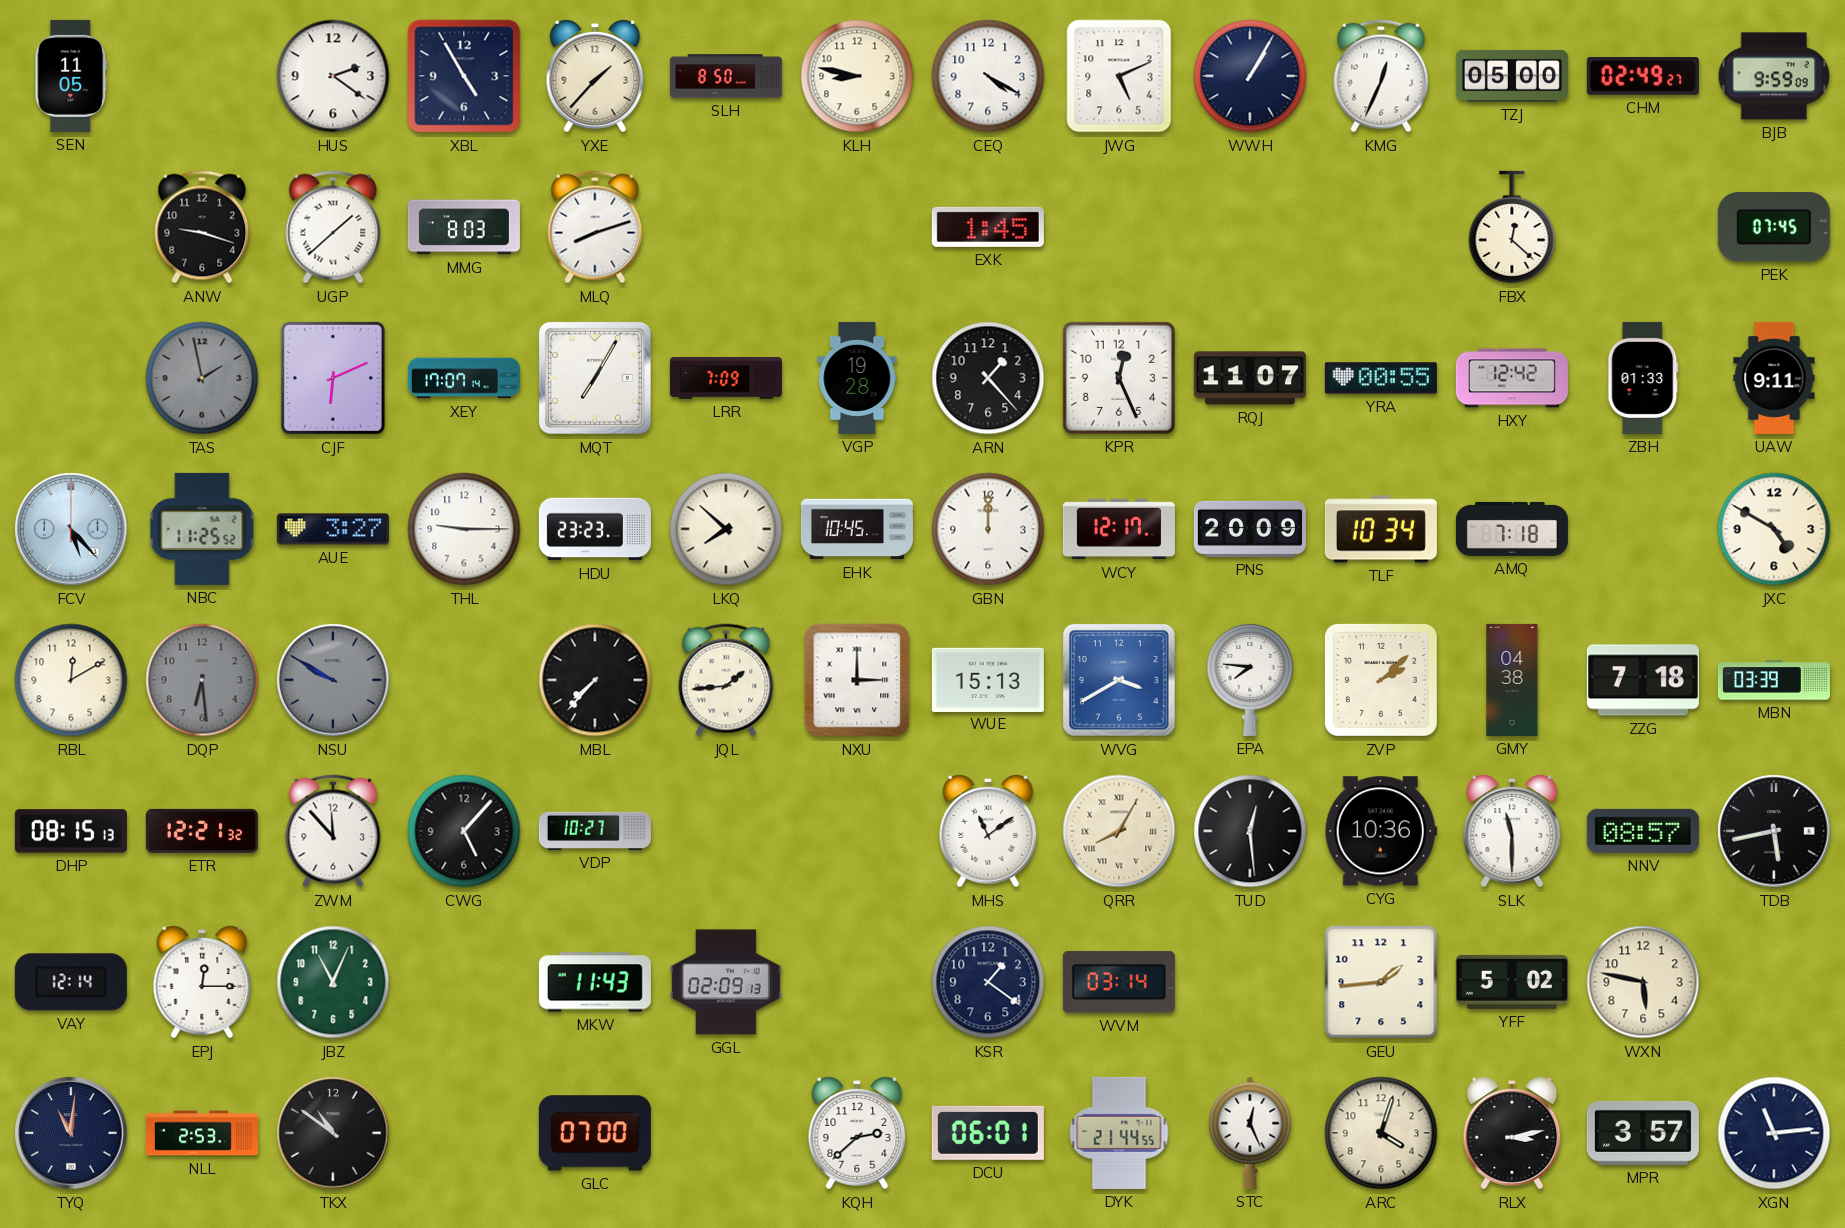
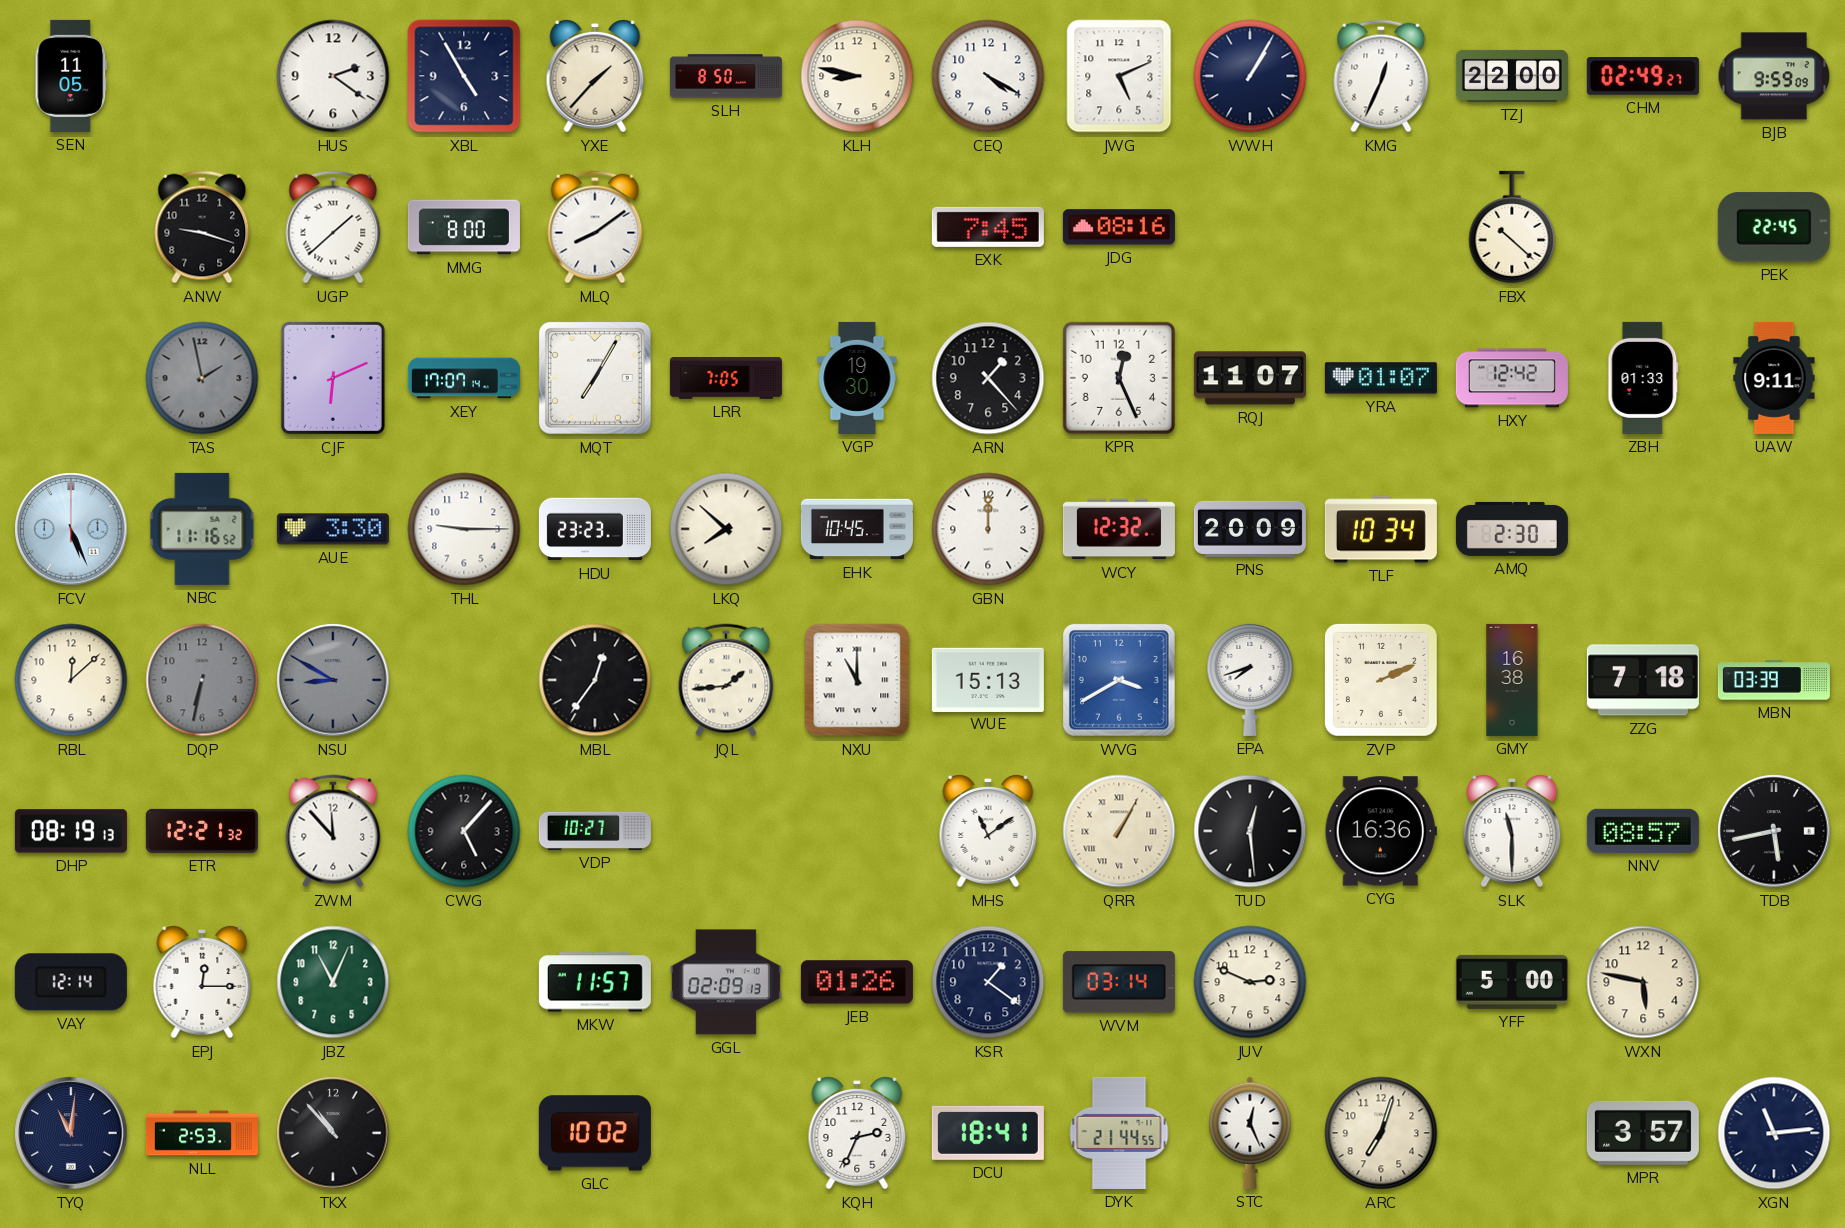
TZJ: 05:00 -> 22:00
MMG: 8:03 -> 8:00
MLQ: 8:12 -> 8:09
EXK: 1:45 -> 7:45
JDG: none -> 08:16
FBX: 12:22 -> 10:22
PEK: 07:45 -> 22:45
LRR: 7:09 -> 7:05
VGP: 19:28 -> 19:30
YRA: 00:55 -> 01:07
FCV: 5:23 -> 5:26
NBC: 11:25 -> 11:16
AUE: 3:27 -> 3:30
WCY: 12:17 -> 12:32
AMQ: 7:18 -> 2:30
JXC: 4:50 -> none
RBL: 12:10 -> 12:08
DQP: 6:29 -> 6:32
NSU: 9:50 -> 8:50
MBL: 7:37 -> 12:36
NXU: 3:00 -> 11:00
EPA: 7:46 -> 7:42
ZVP: 2:08 -> 2:11
GMY: 04:38 -> 16:38
DHP: 08:15 -> 08:19
QRR: 8:05 -> 1:05
CYG: 10:36 -> 16:36
MKW: 11:43 -> 11:57
JEB: none -> 01:26
JUV: none -> 2:49
GEU: 1:44 -> none
YFF: 5:02 -> 5:00
TKX: 10:51 -> 10:53
GLC: 07:00 -> 10:02
KQH: 2:38 -> 2:34
DCU: 06:01 -> 18:41
ARC: 4:03 -> 7:03
RLX: 3:13 -> none
